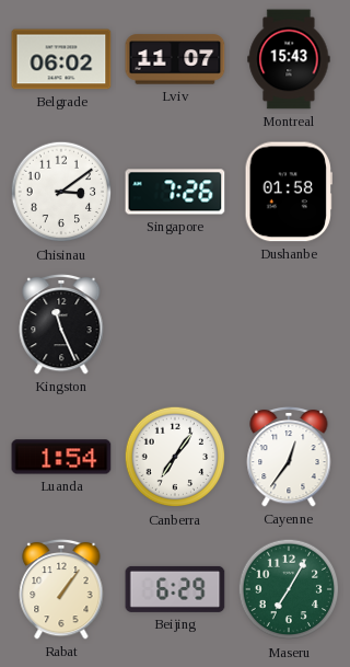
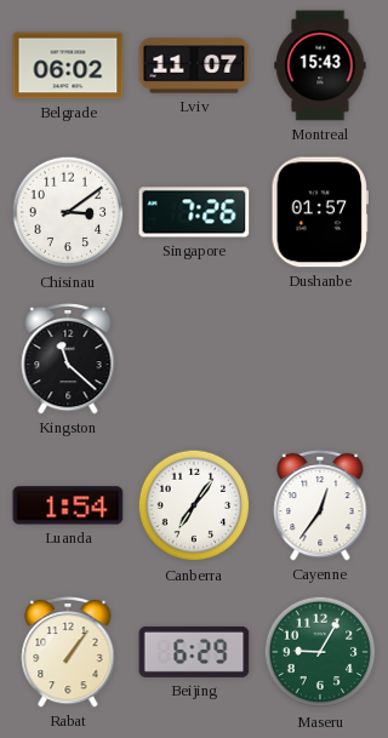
Dushanbe: 01:58 -> 01:57
Kingston: 11:26 -> 11:22
Maseru: 7:05 -> 9:05
